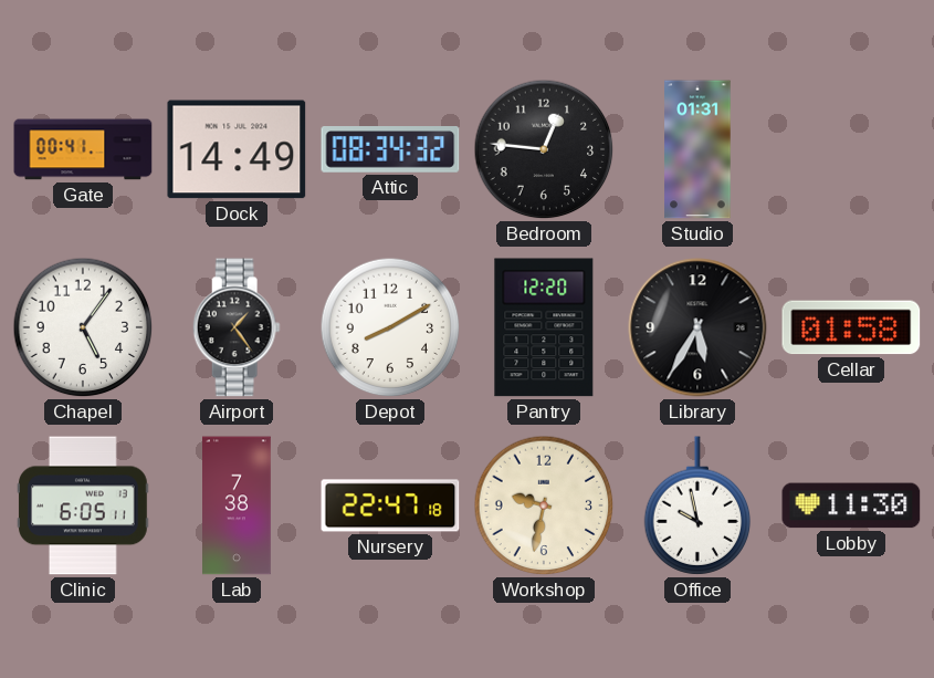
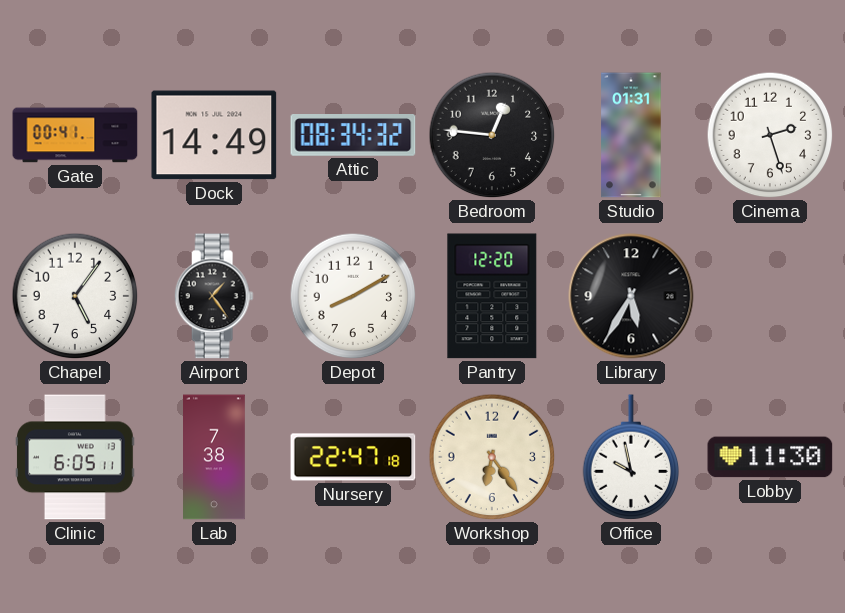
Cinema: none -> 2:27
Cellar: 01:58 -> none
Workshop: 9:32 -> 6:24
